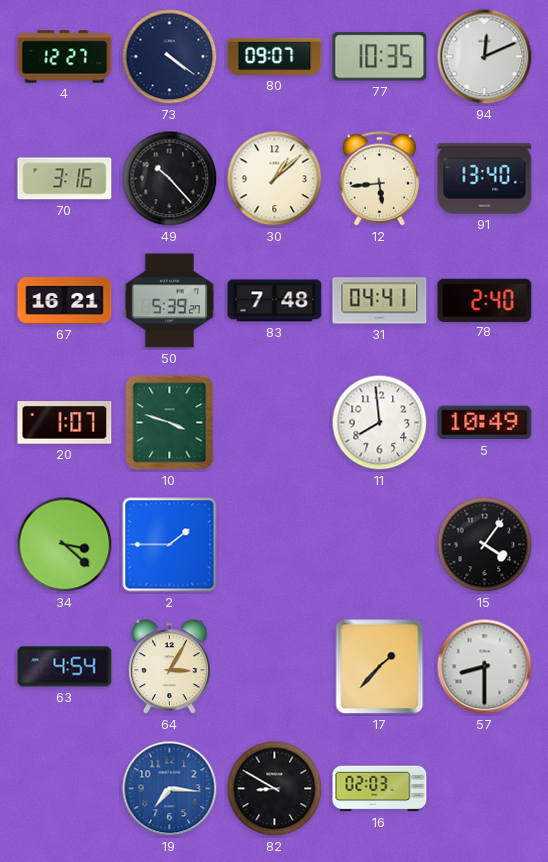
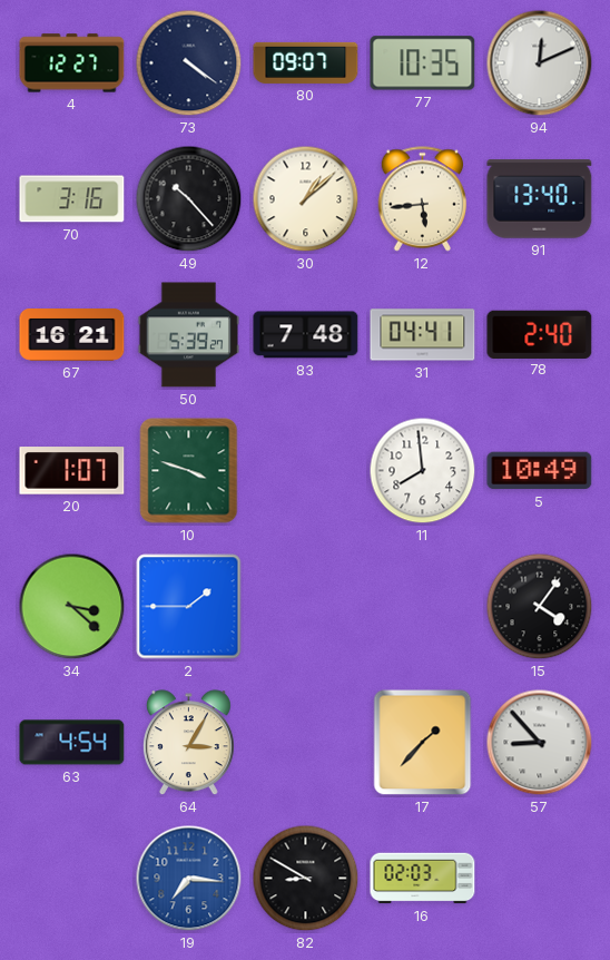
57: 8:30 -> 8:53
